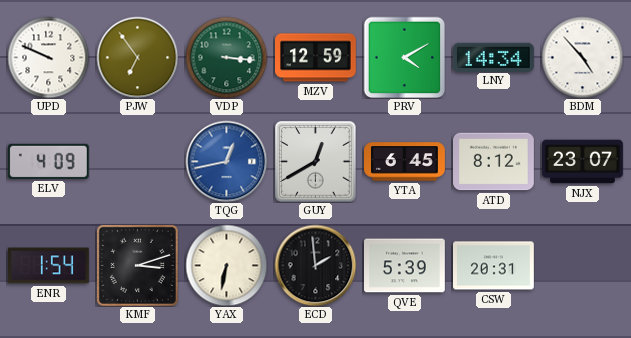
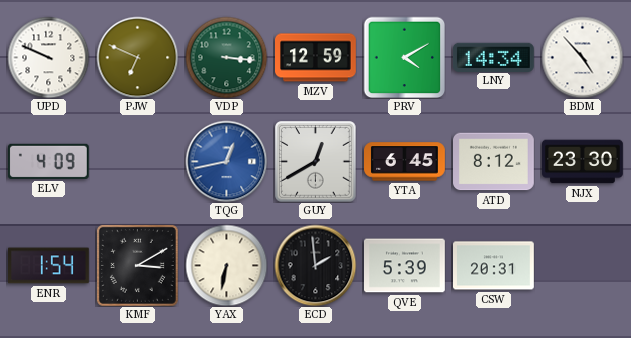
PJW: 6:54 -> 6:49
NJX: 23:07 -> 23:30
KMF: 3:12 -> 3:10
